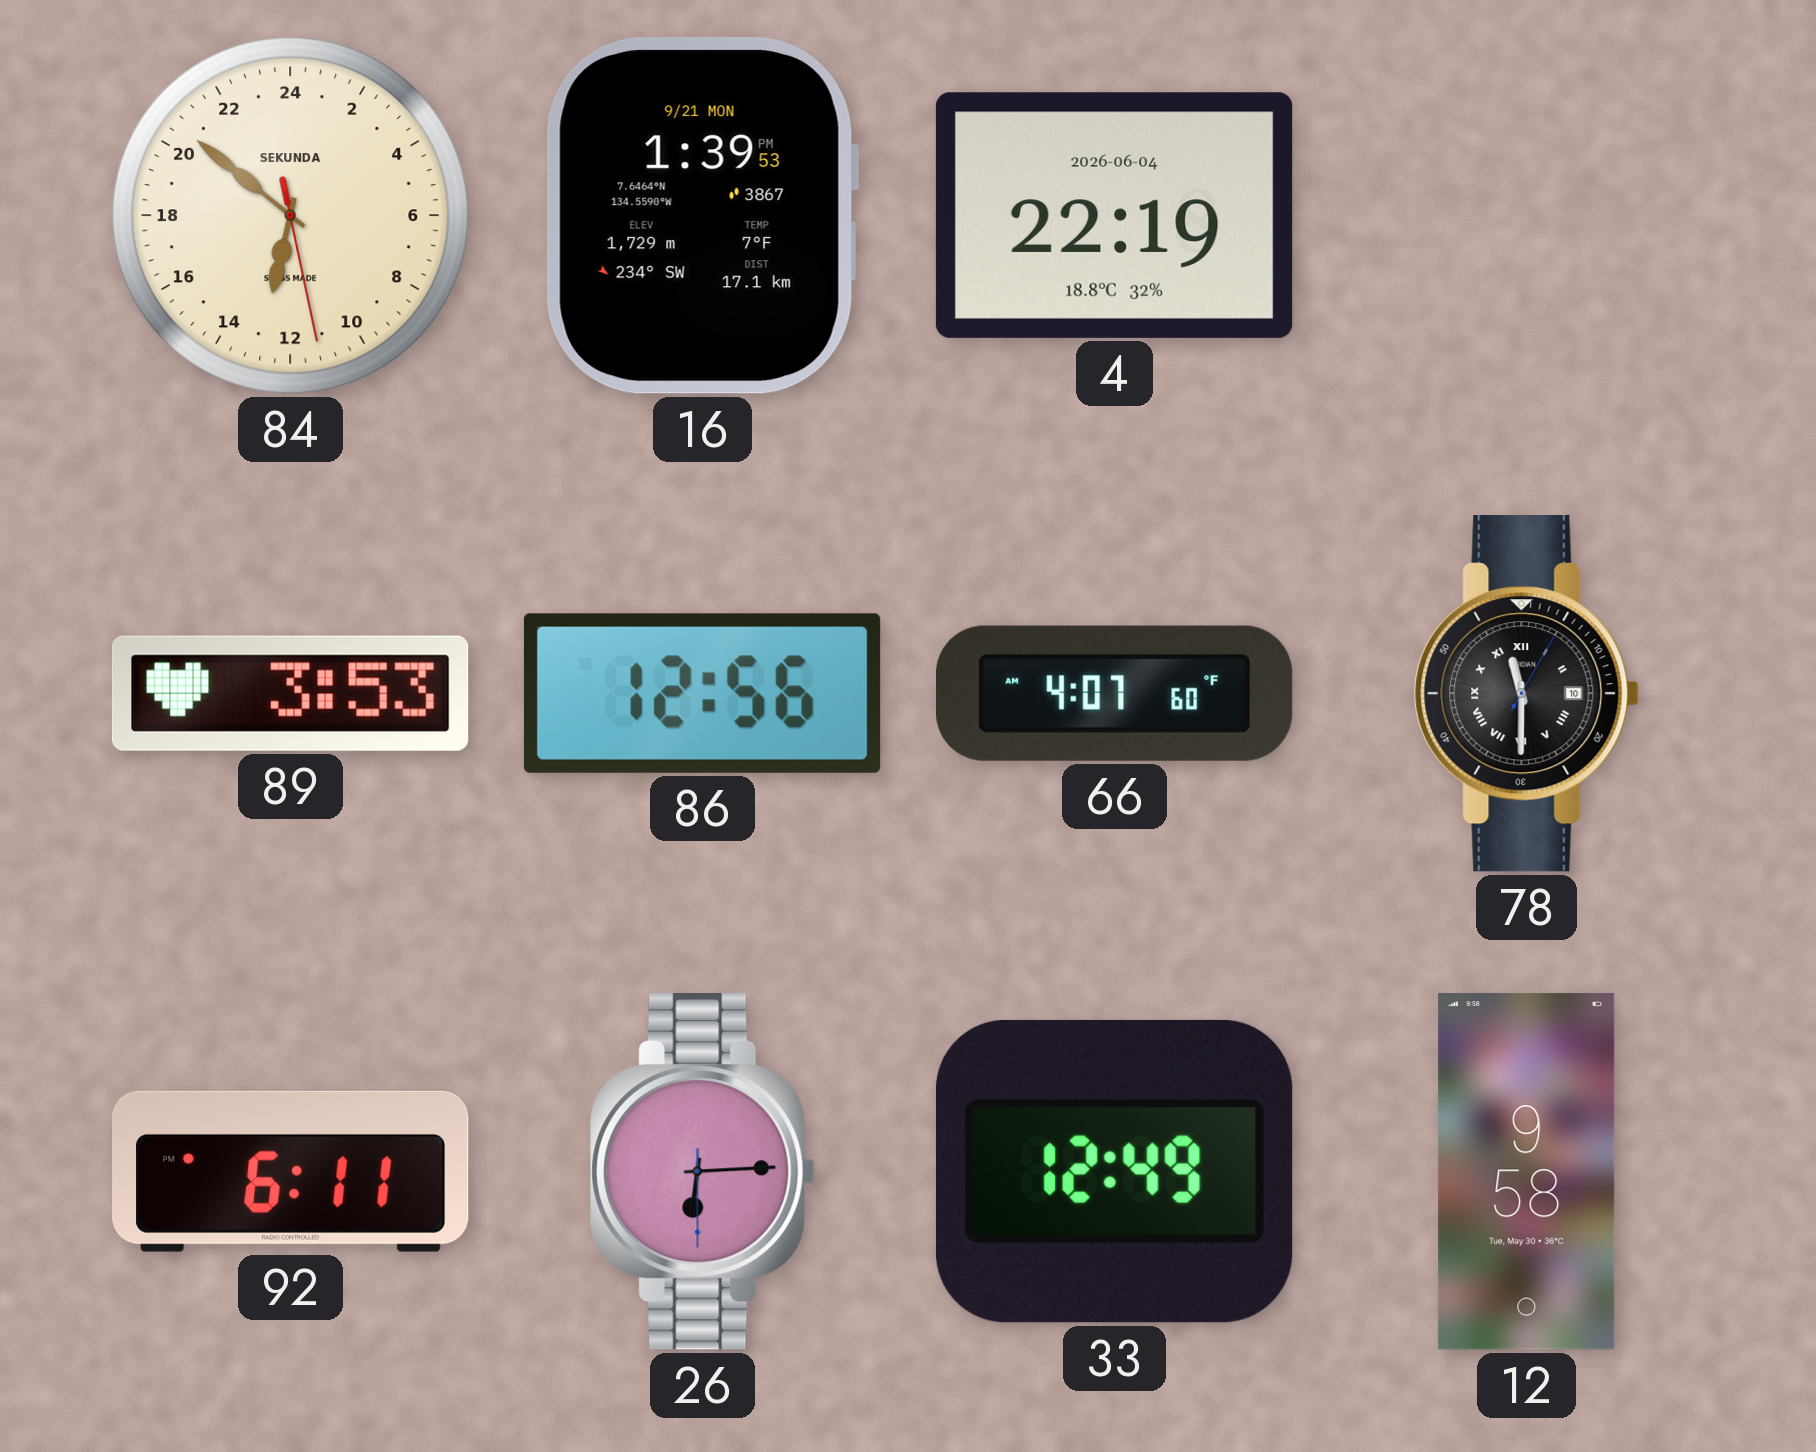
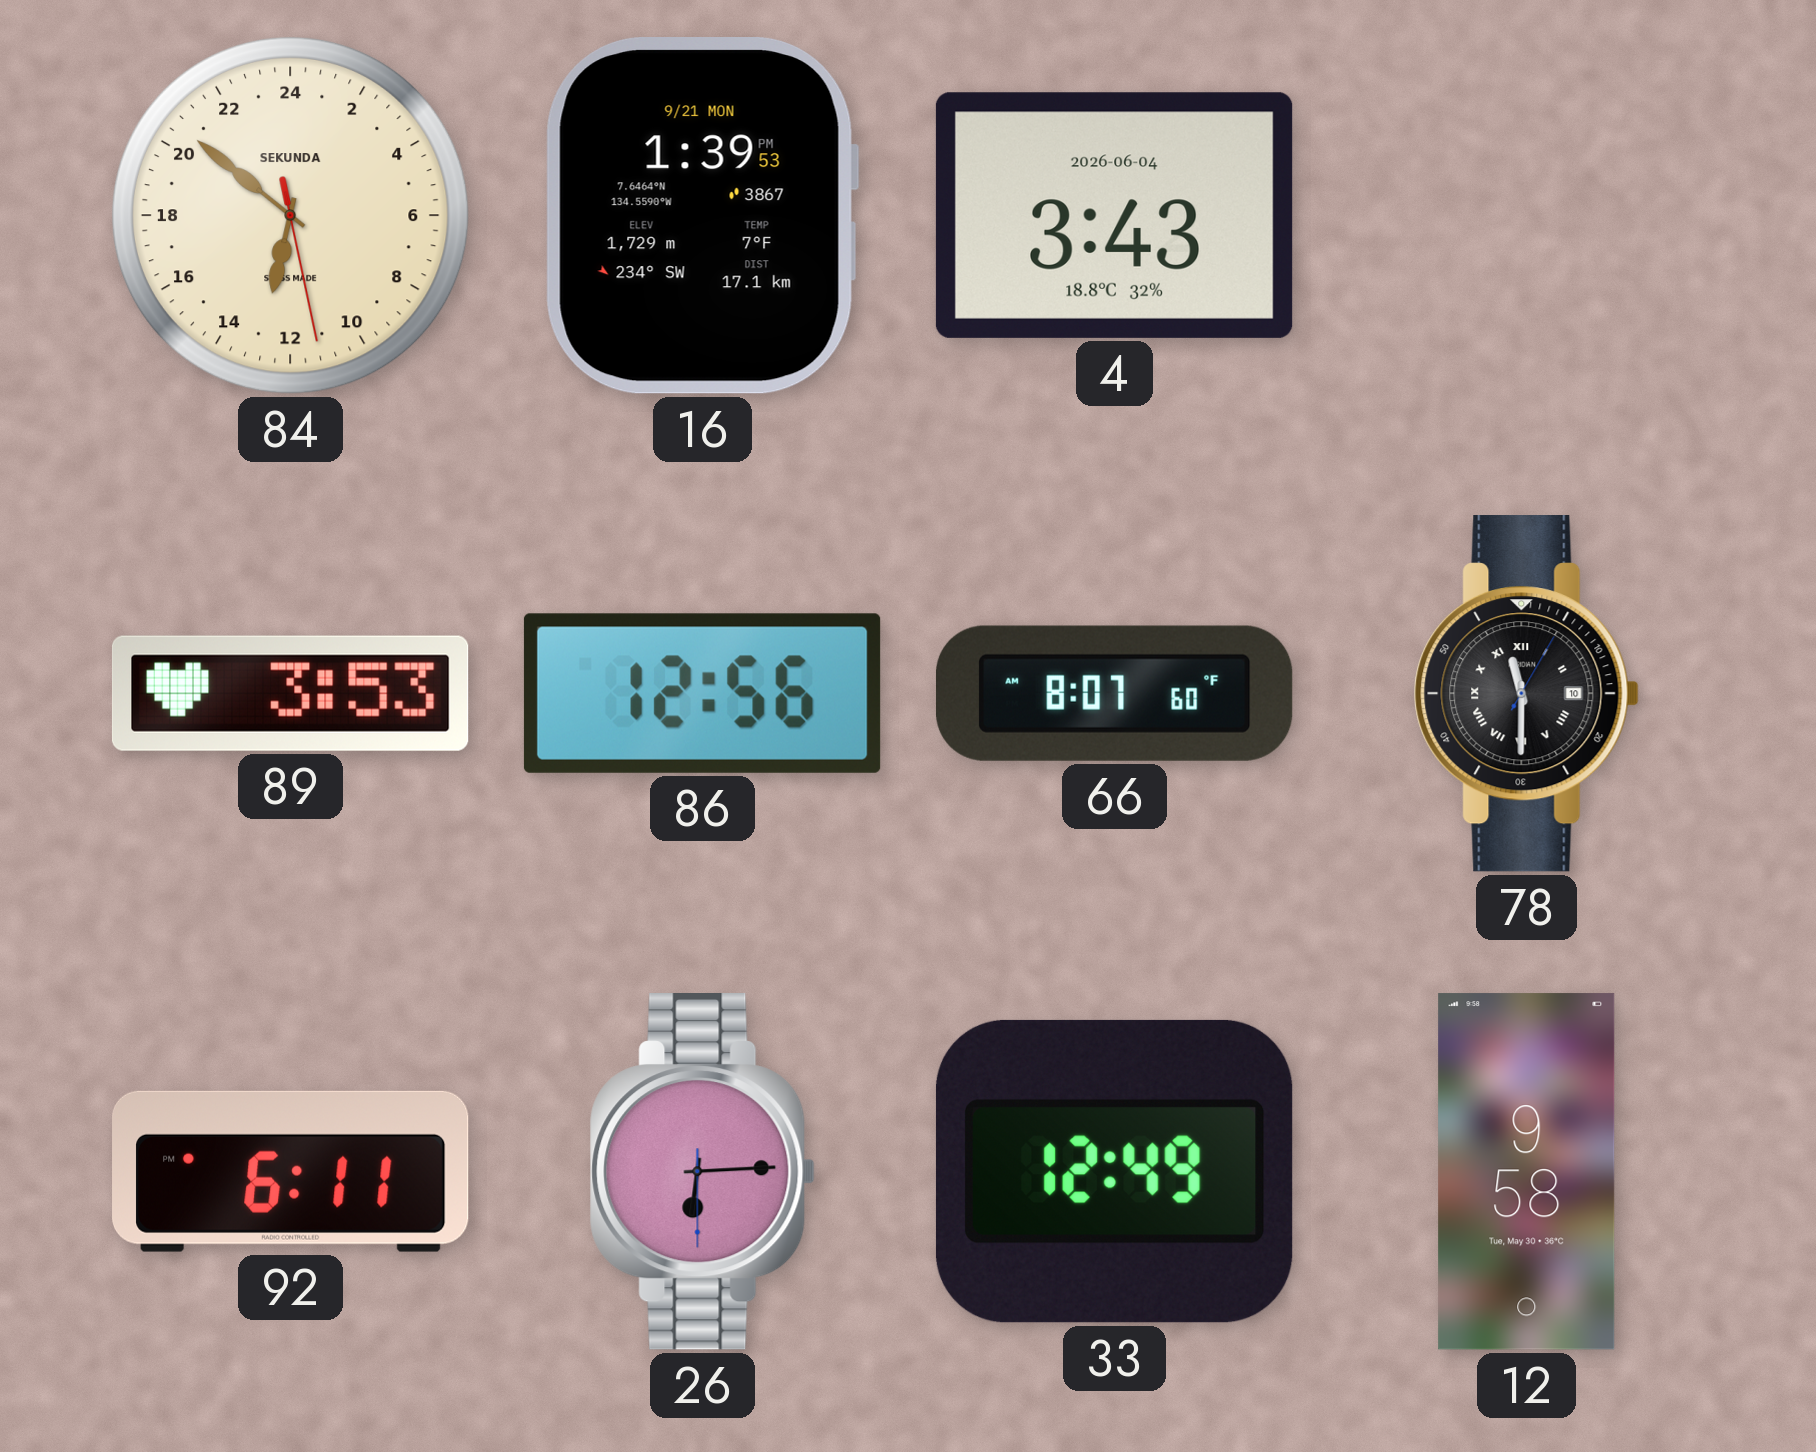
4: 22:19 -> 3:43
66: 4:07 -> 8:07
